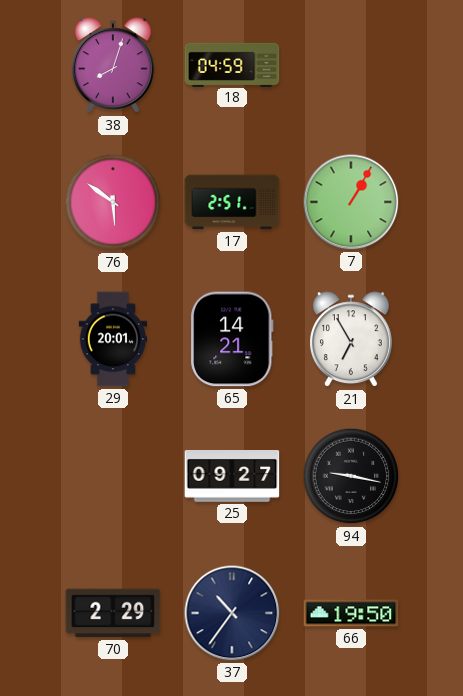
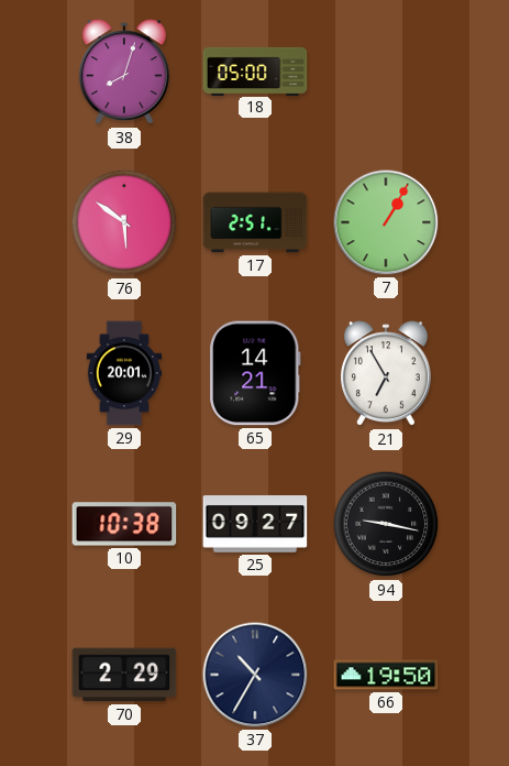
18: 04:59 -> 05:00
10: none -> 10:38
37: 10:36 -> 10:35
